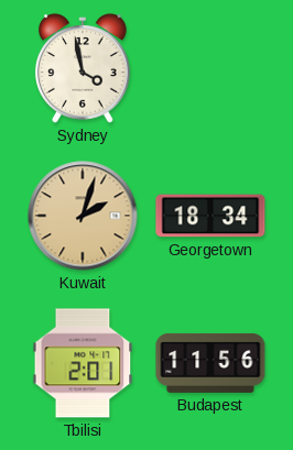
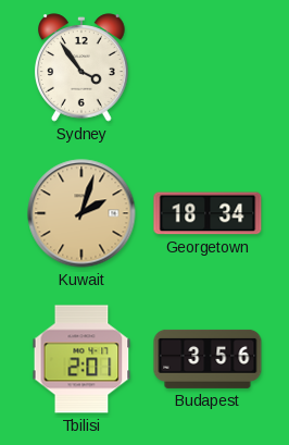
Sydney: 3:58 -> 3:54
Budapest: 11:56 -> 3:56
